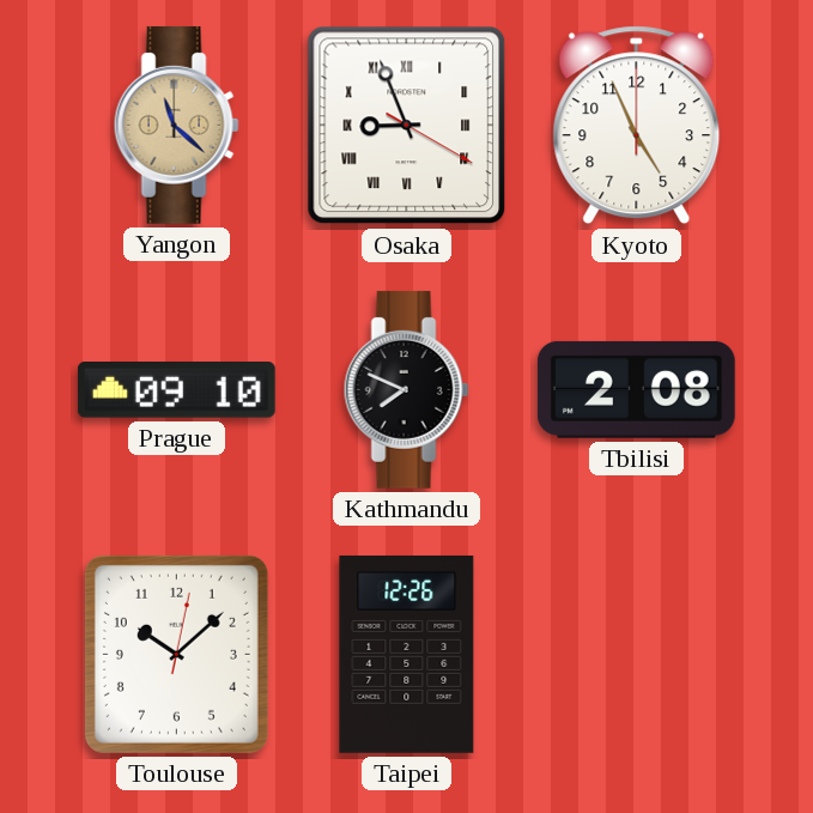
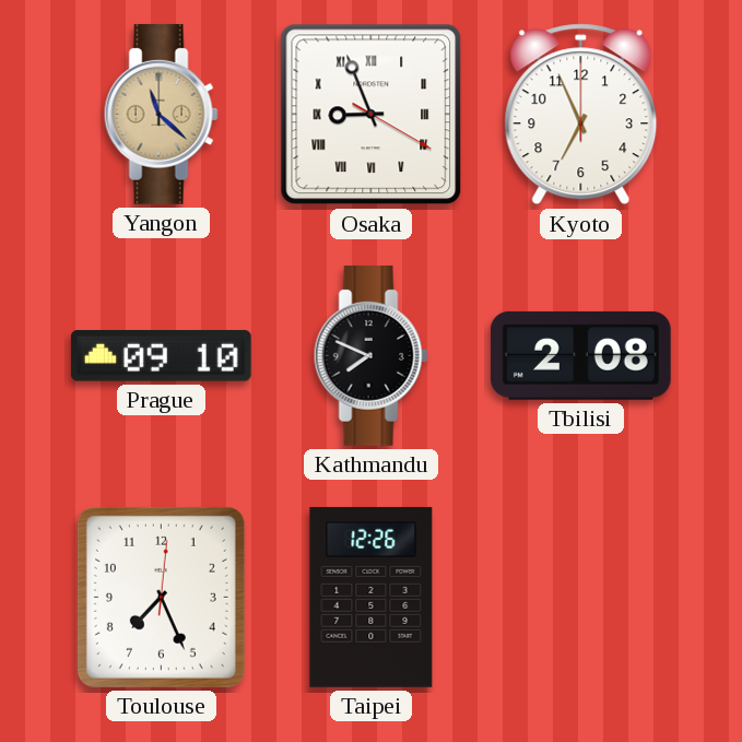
Kyoto: 4:56 -> 6:56
Toulouse: 10:08 -> 7:26
